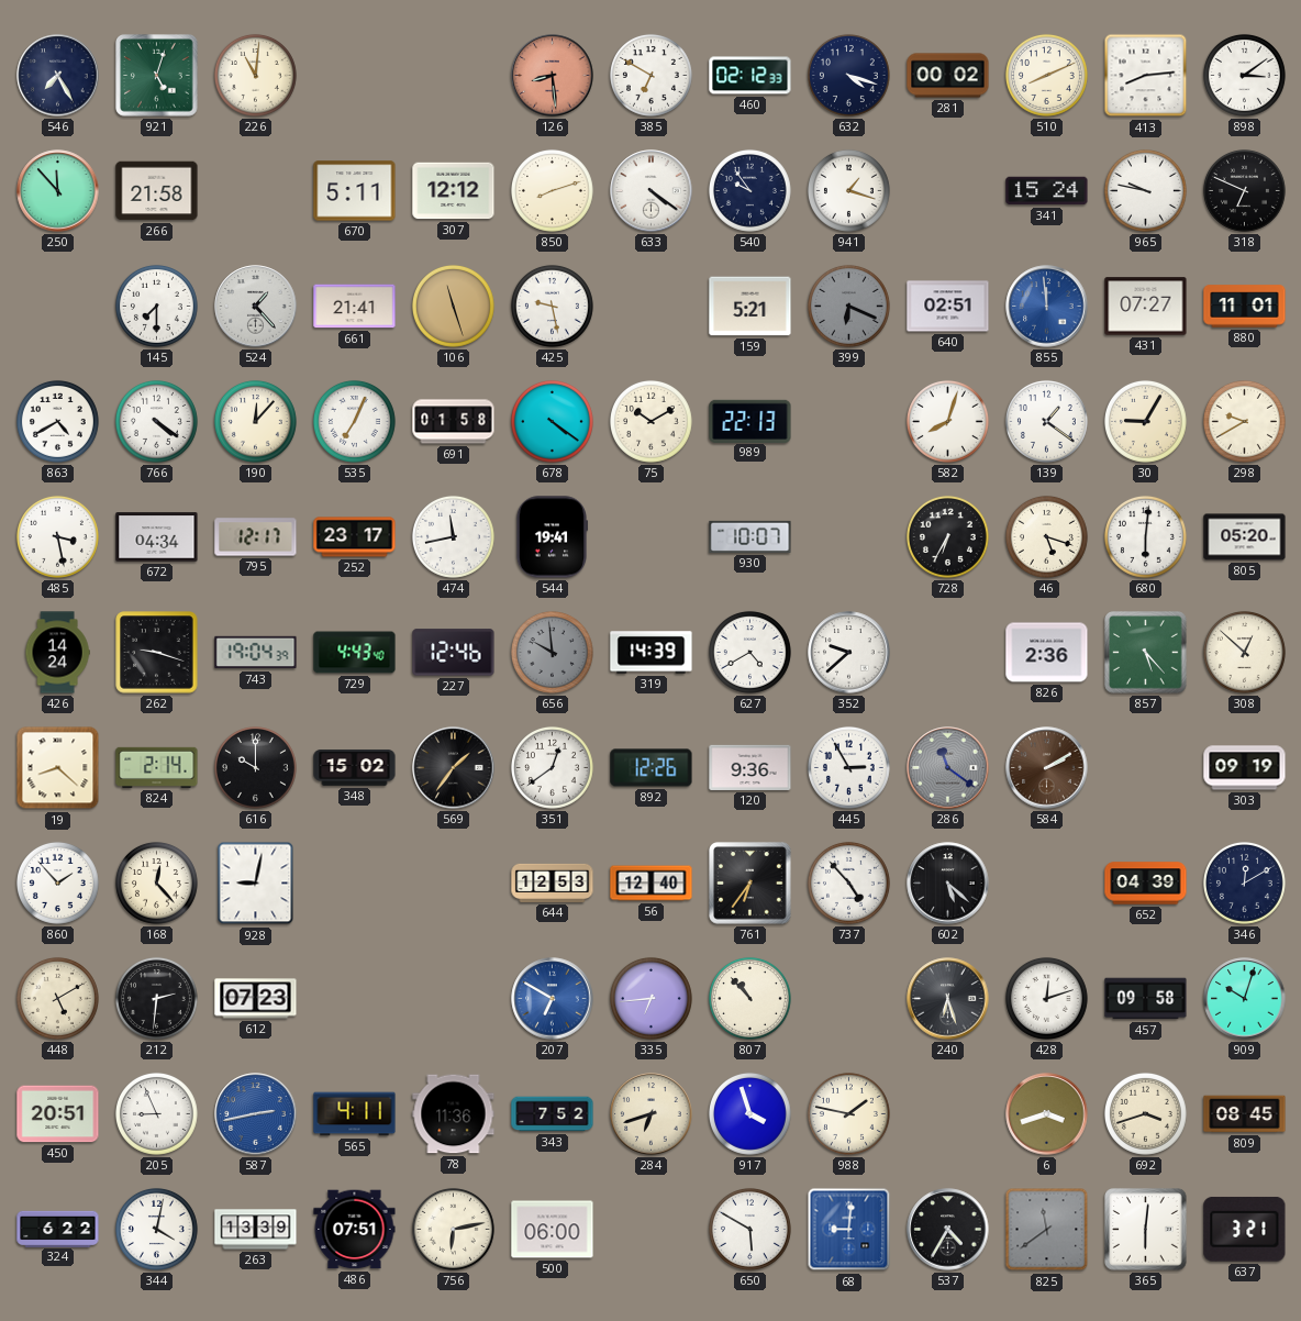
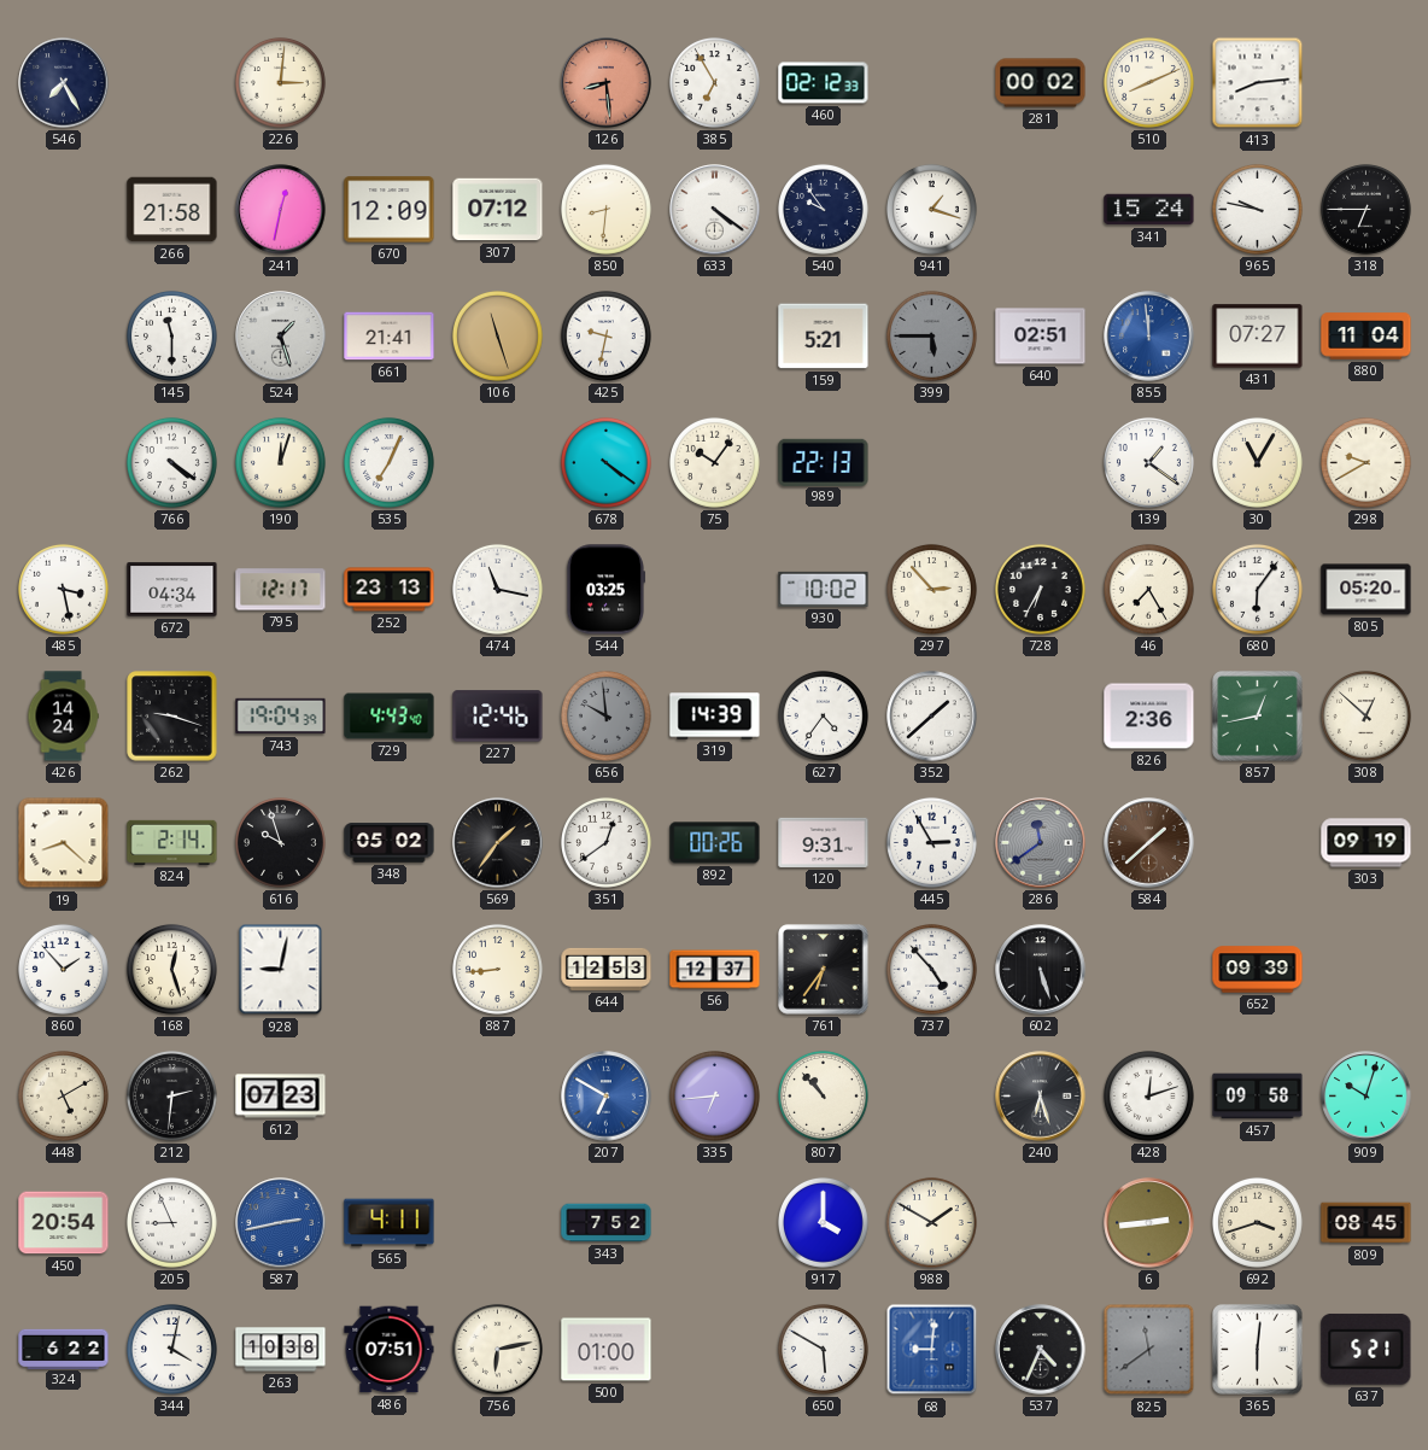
921: 5:03 -> none
226: 11:01 -> 3:01
385: 6:50 -> 6:55
632: 4:18 -> none
898: 3:09 -> none
250: 11:53 -> none
241: none -> 12:32
670: 5:11 -> 12:09
307: 12:12 -> 07:12
850: 8:12 -> 8:31
318: 6:49 -> 6:45
145: 7:30 -> 11:30
524: 1:23 -> 1:27
425: 9:28 -> 9:32
399: 6:19 -> 5:45
880: 11:01 -> 11:04
863: 4:40 -> none
190: 12:07 -> 12:03
691: 01:58 -> none
75: 10:10 -> 10:06
582: 8:03 -> none
30: 9:05 -> 11:05
252: 23:17 -> 23:13
474: 11:43 -> 11:17
544: 19:41 -> 03:25
930: 10:07 -> 10:02
297: none -> 2:53
46: 5:18 -> 7:25
680: 6:01 -> 6:06
627: 4:40 -> 4:36
352: 9:38 -> 1:38
857: 5:23 -> 12:43
616: 10:00 -> 9:57
348: 15:02 -> 05:02
892: 12:26 -> 00:26
120: 9:36 -> 9:31
286: 11:21 -> 11:39
584: 2:10 -> 1:38
168: 12:23 -> 12:27
887: none -> 8:44
56: 12:40 -> 12:37
602: 5:22 -> 5:27
652: 04:39 -> 09:39
346: 12:10 -> none
450: 20:51 -> 20:54
78: 11:36 -> none
284: 6:42 -> none
917: 3:57 -> 4:00
988: 1:47 -> 1:50
6: 3:42 -> 2:44
263: 13:39 -> 10:38
500: 06:00 -> 01:00
537: 4:35 -> 4:34
637: 3:21 -> 5:21
